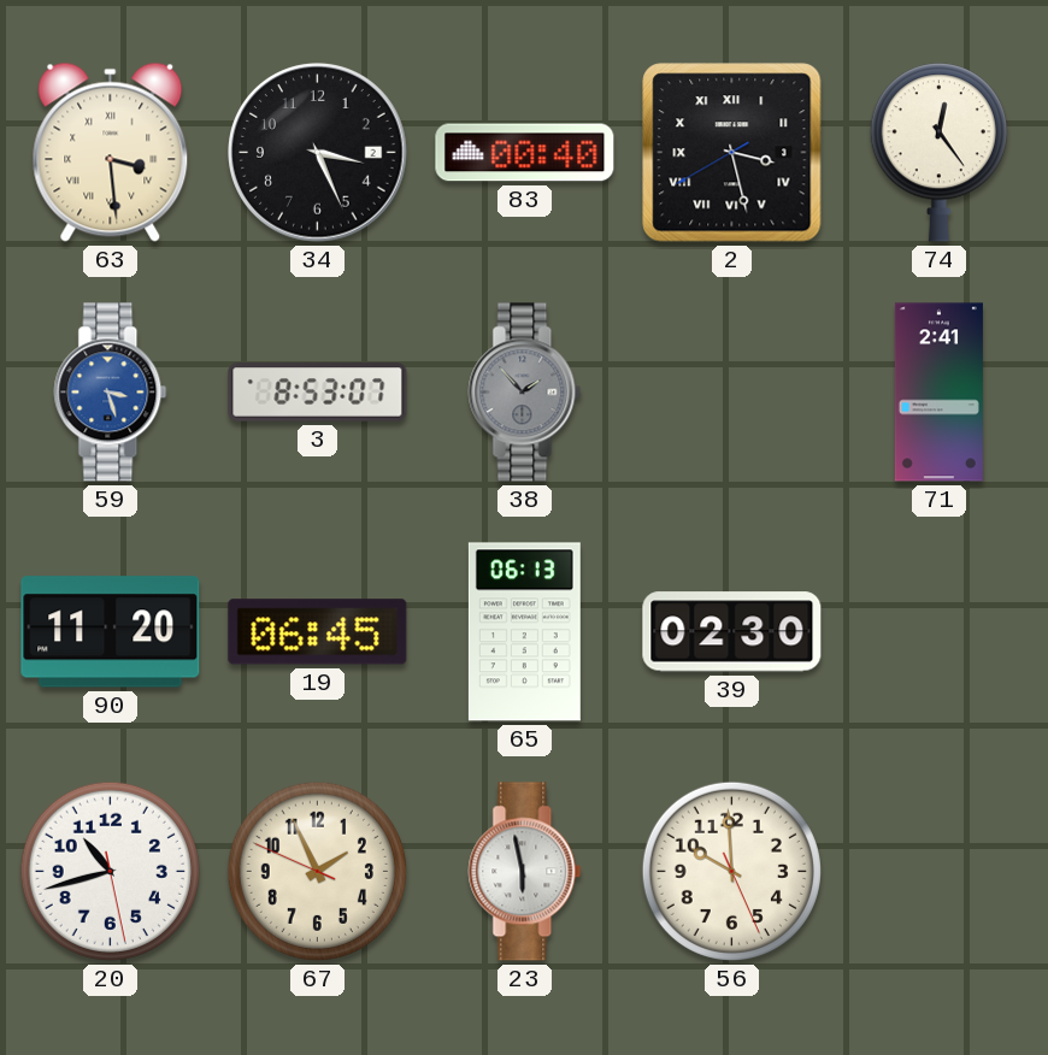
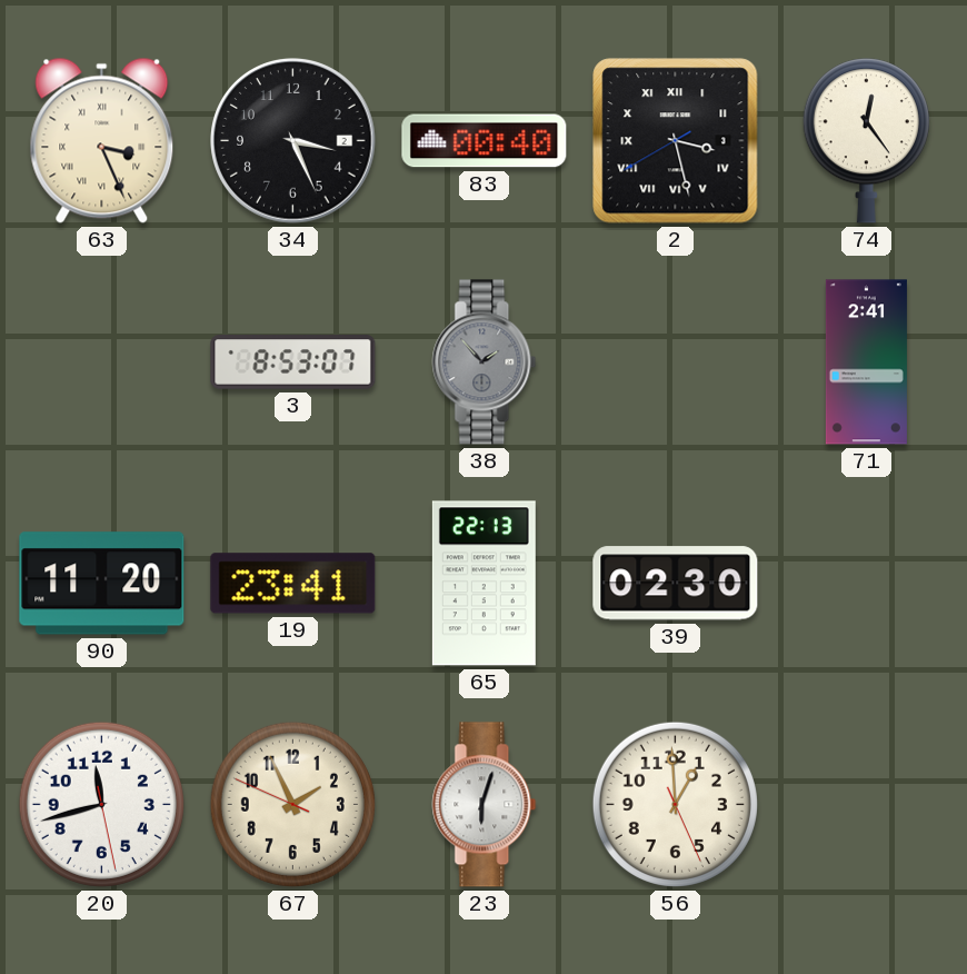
63: 3:29 -> 3:26
59: 3:27 -> none
19: 06:45 -> 23:41
65: 06:13 -> 22:13
20: 10:42 -> 11:42
23: 5:58 -> 6:03
56: 9:59 -> 12:59
